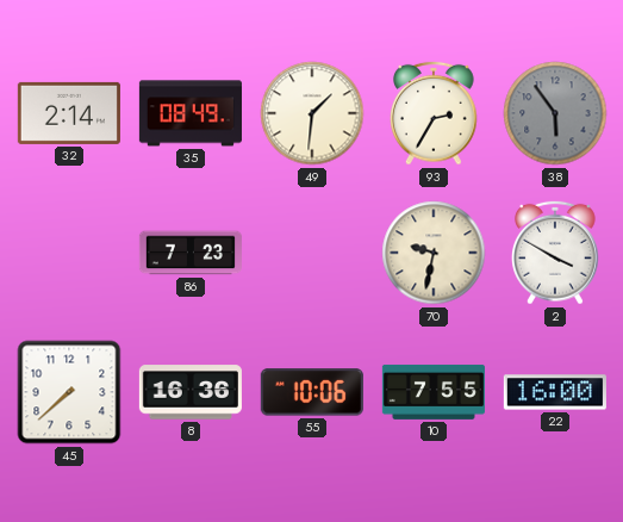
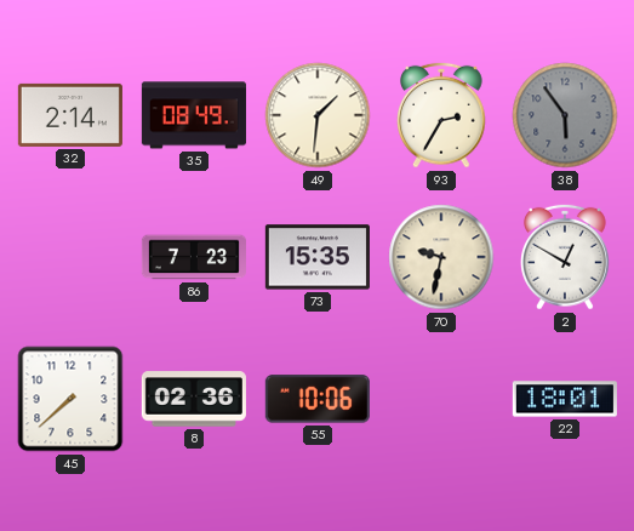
73: none -> 15:35
2: 3:50 -> 12:50
8: 16:36 -> 02:36
10: 7:55 -> none
22: 16:00 -> 18:01
